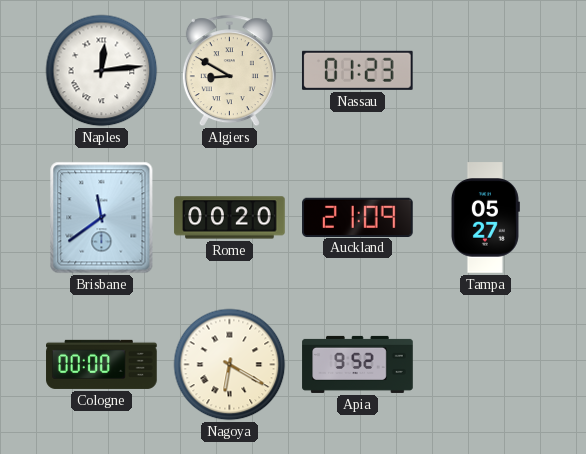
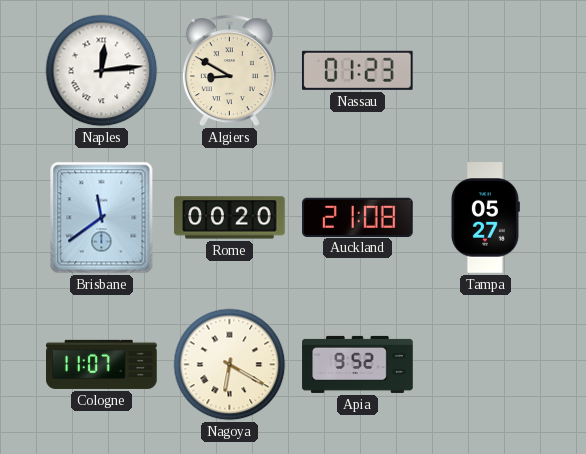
Auckland: 21:09 -> 21:08
Cologne: 00:00 -> 11:07
